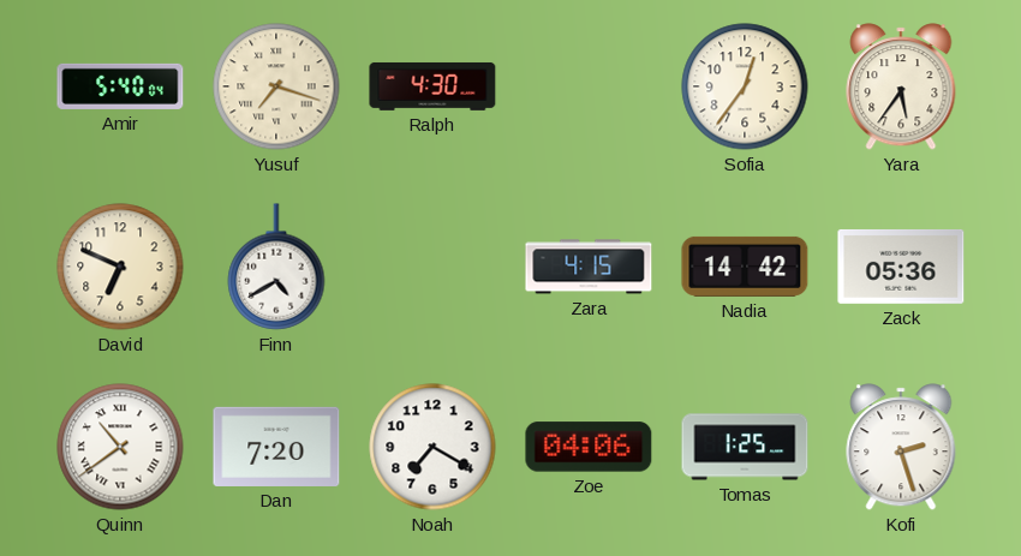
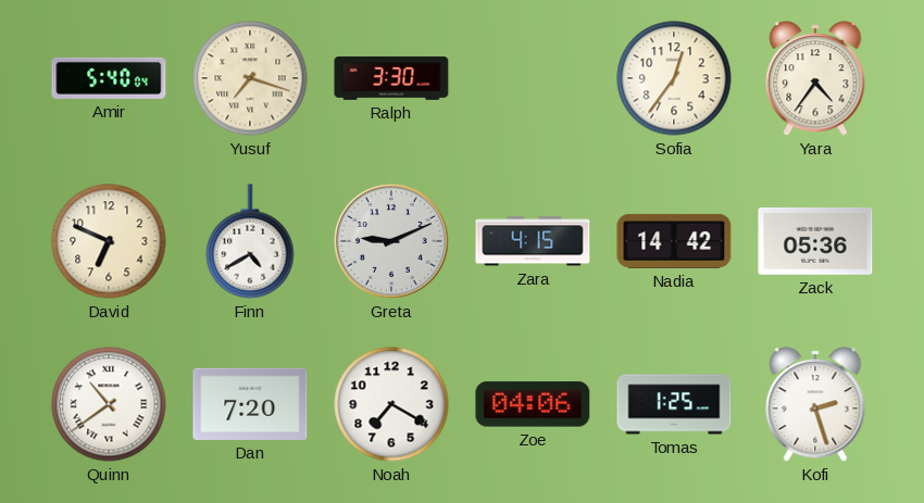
Ralph: 4:30 -> 3:30
Yara: 5:36 -> 4:36
Greta: none -> 9:11
